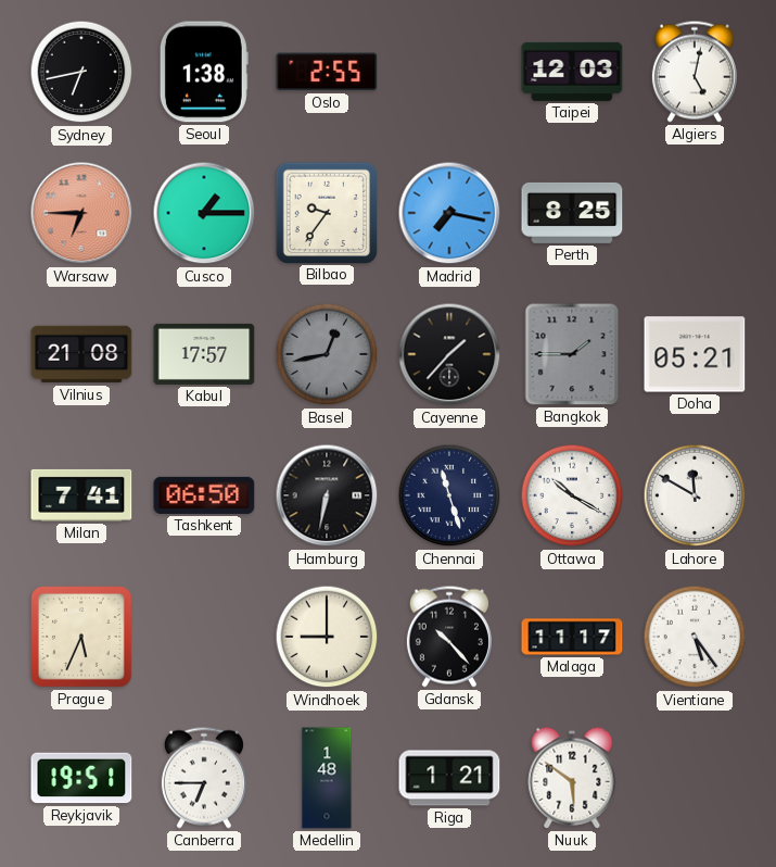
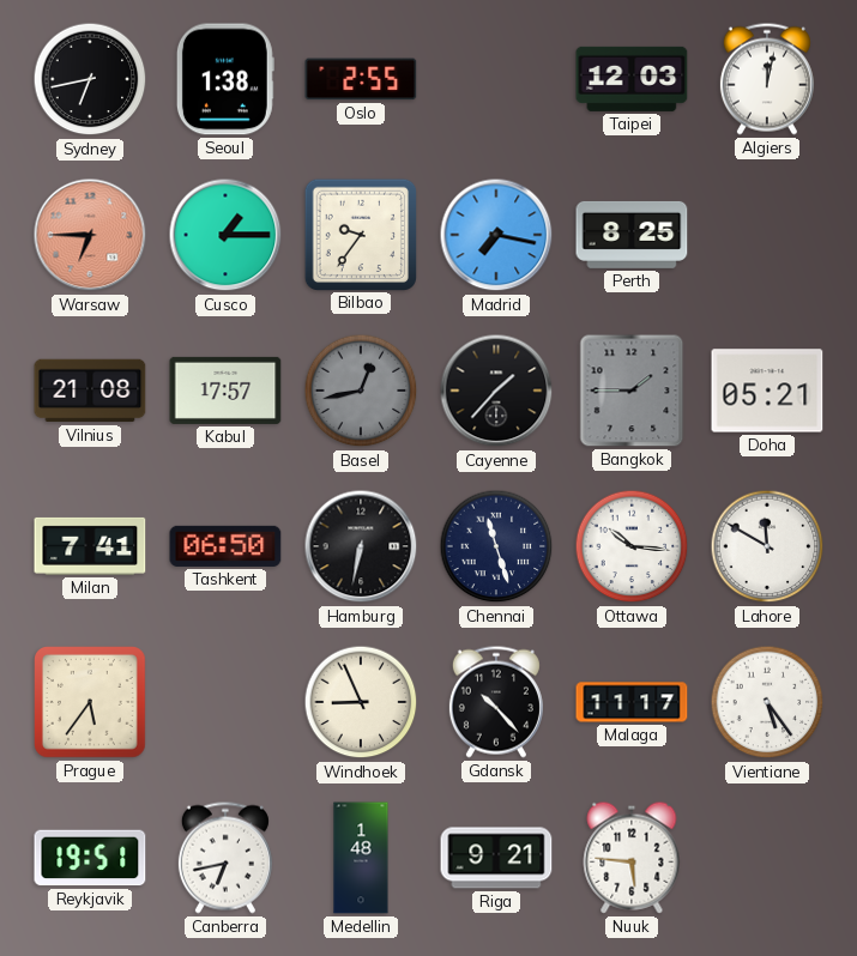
Algiers: 5:02 -> 12:02
Ottawa: 10:20 -> 10:16
Prague: 5:34 -> 5:36
Windhoek: 9:00 -> 8:56
Canberra: 6:45 -> 6:43
Riga: 1:21 -> 9:21
Nuuk: 5:51 -> 5:46
